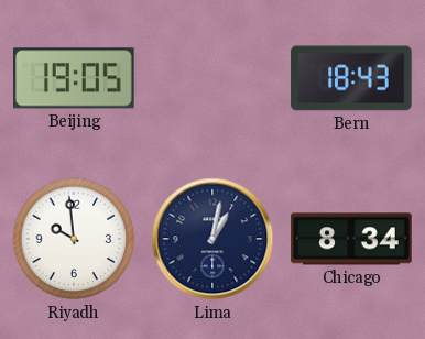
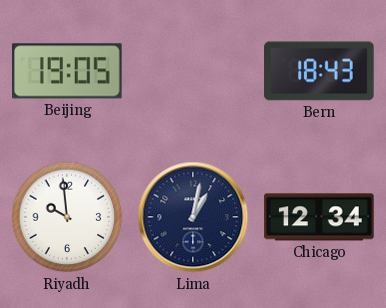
Chicago: 8:34 -> 12:34
